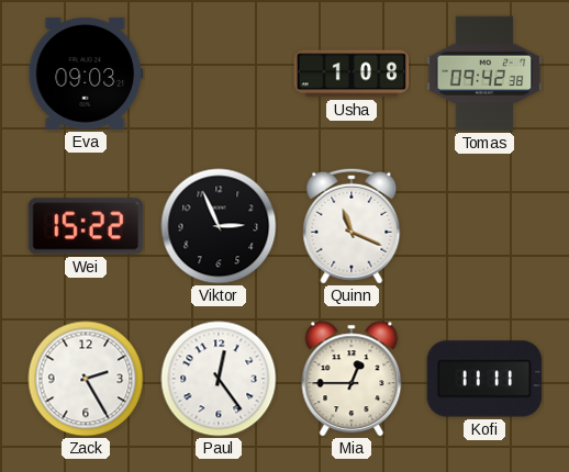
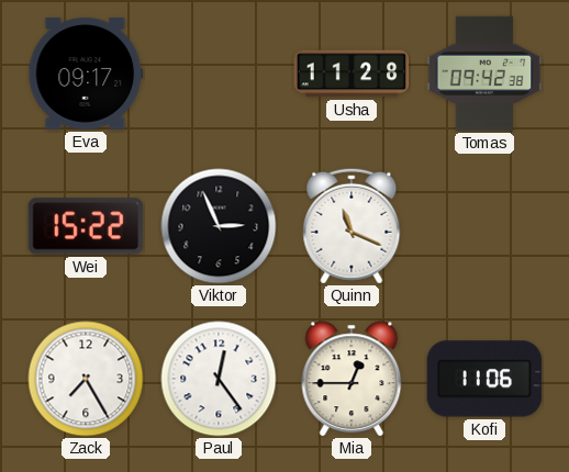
Eva: 09:03 -> 09:17
Usha: 1:08 -> 11:28
Zack: 2:25 -> 7:25
Kofi: 11:11 -> 11:06
